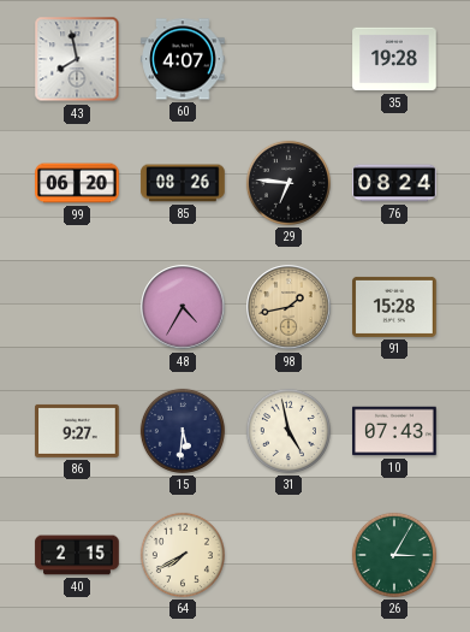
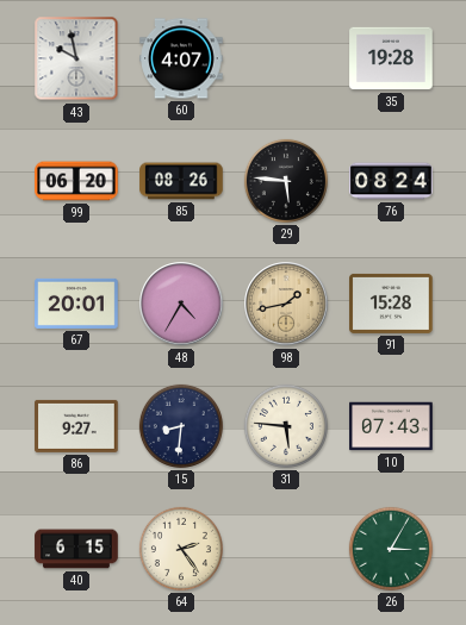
43: 7:58 -> 9:58
29: 6:46 -> 5:46
67: none -> 20:01
15: 5:31 -> 8:31
31: 4:58 -> 5:46
40: 2:15 -> 6:15
64: 7:40 -> 2:24
